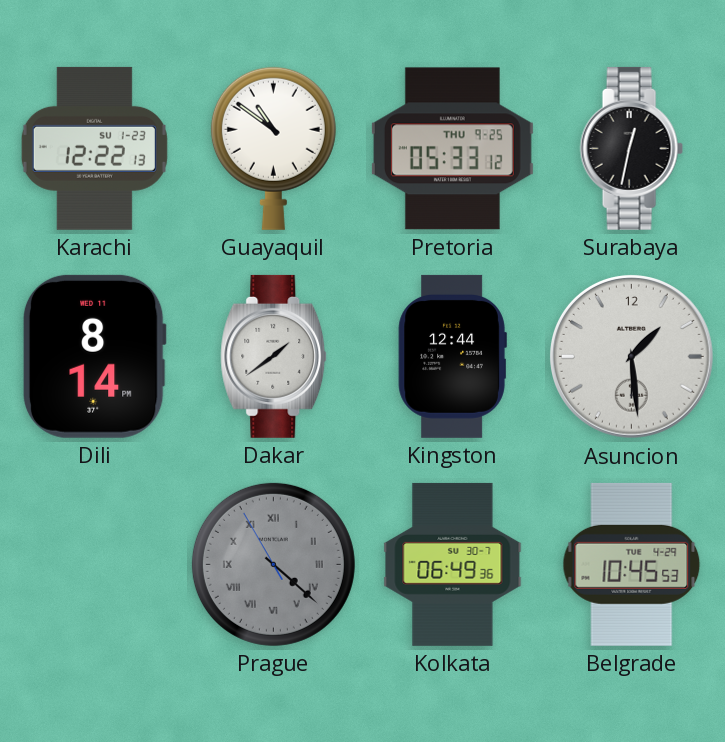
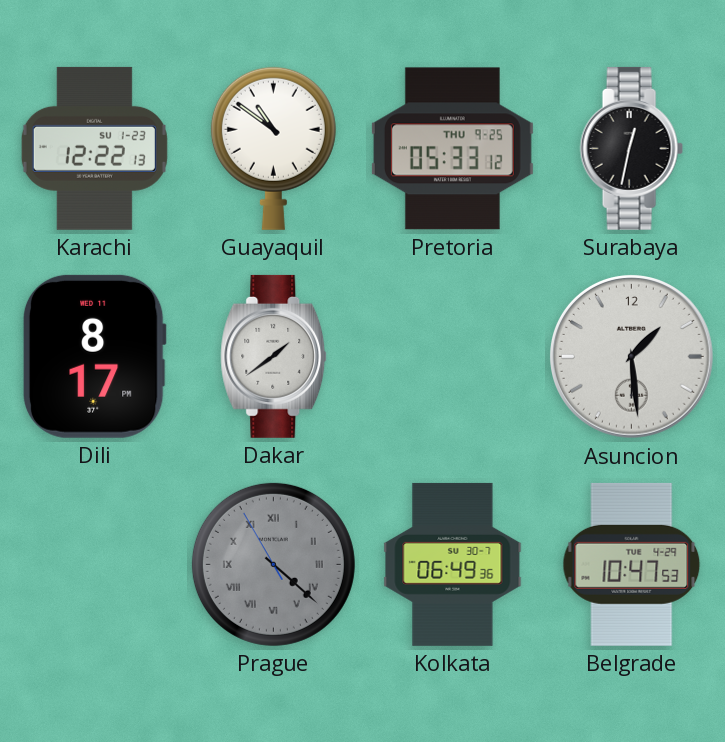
Dili: 8:14 -> 8:17
Kingston: 12:44 -> none
Belgrade: 10:45 -> 10:47
